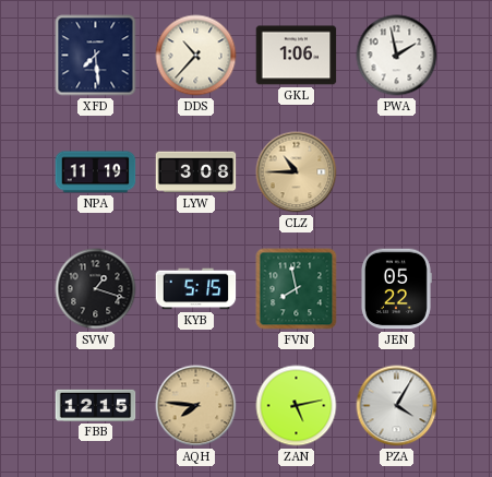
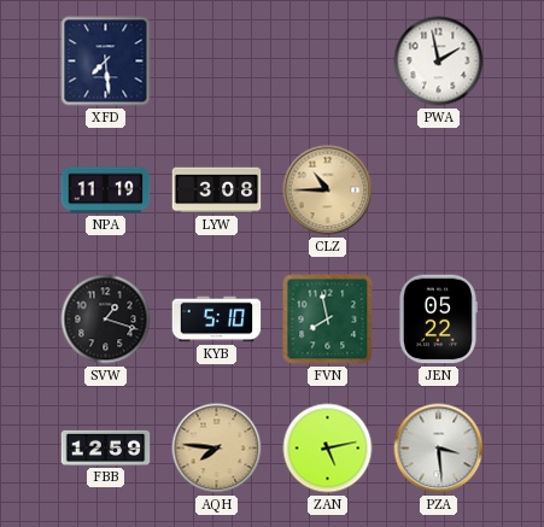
DDS: 10:37 -> none
GKL: 1:06 -> none
KYB: 5:15 -> 5:10
FBB: 12:15 -> 12:59
PZA: 4:05 -> 3:29
